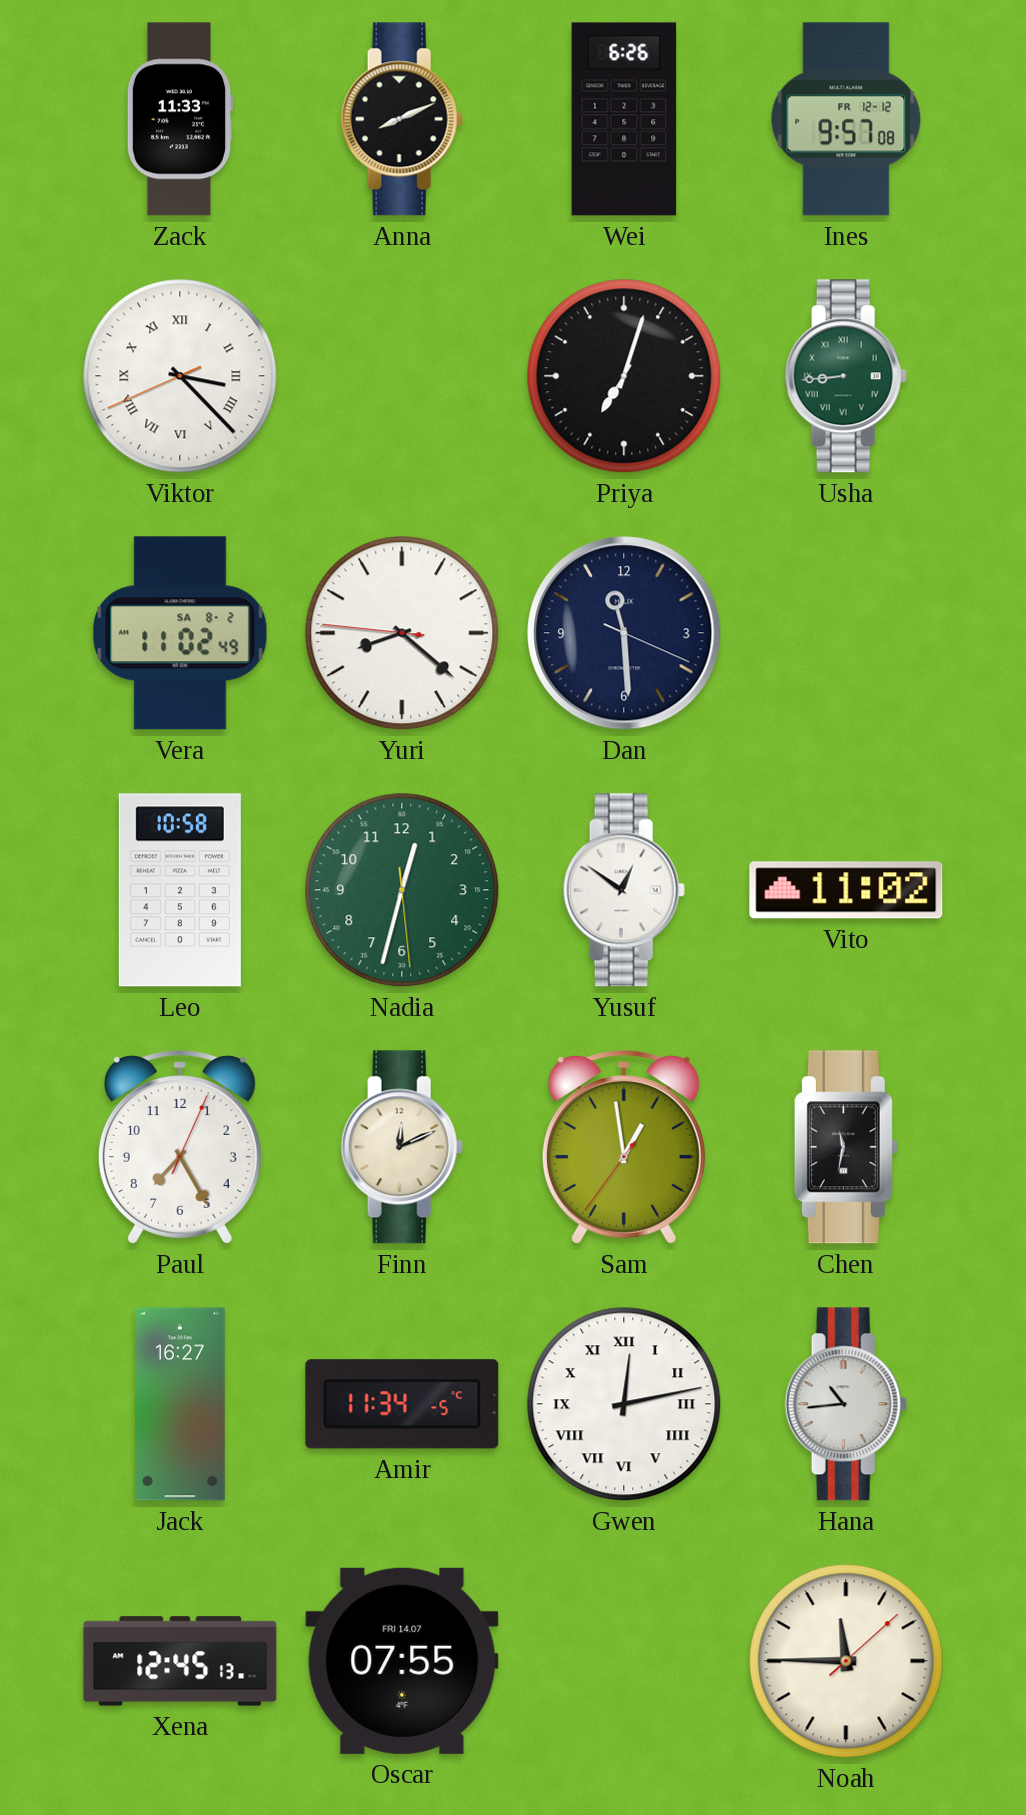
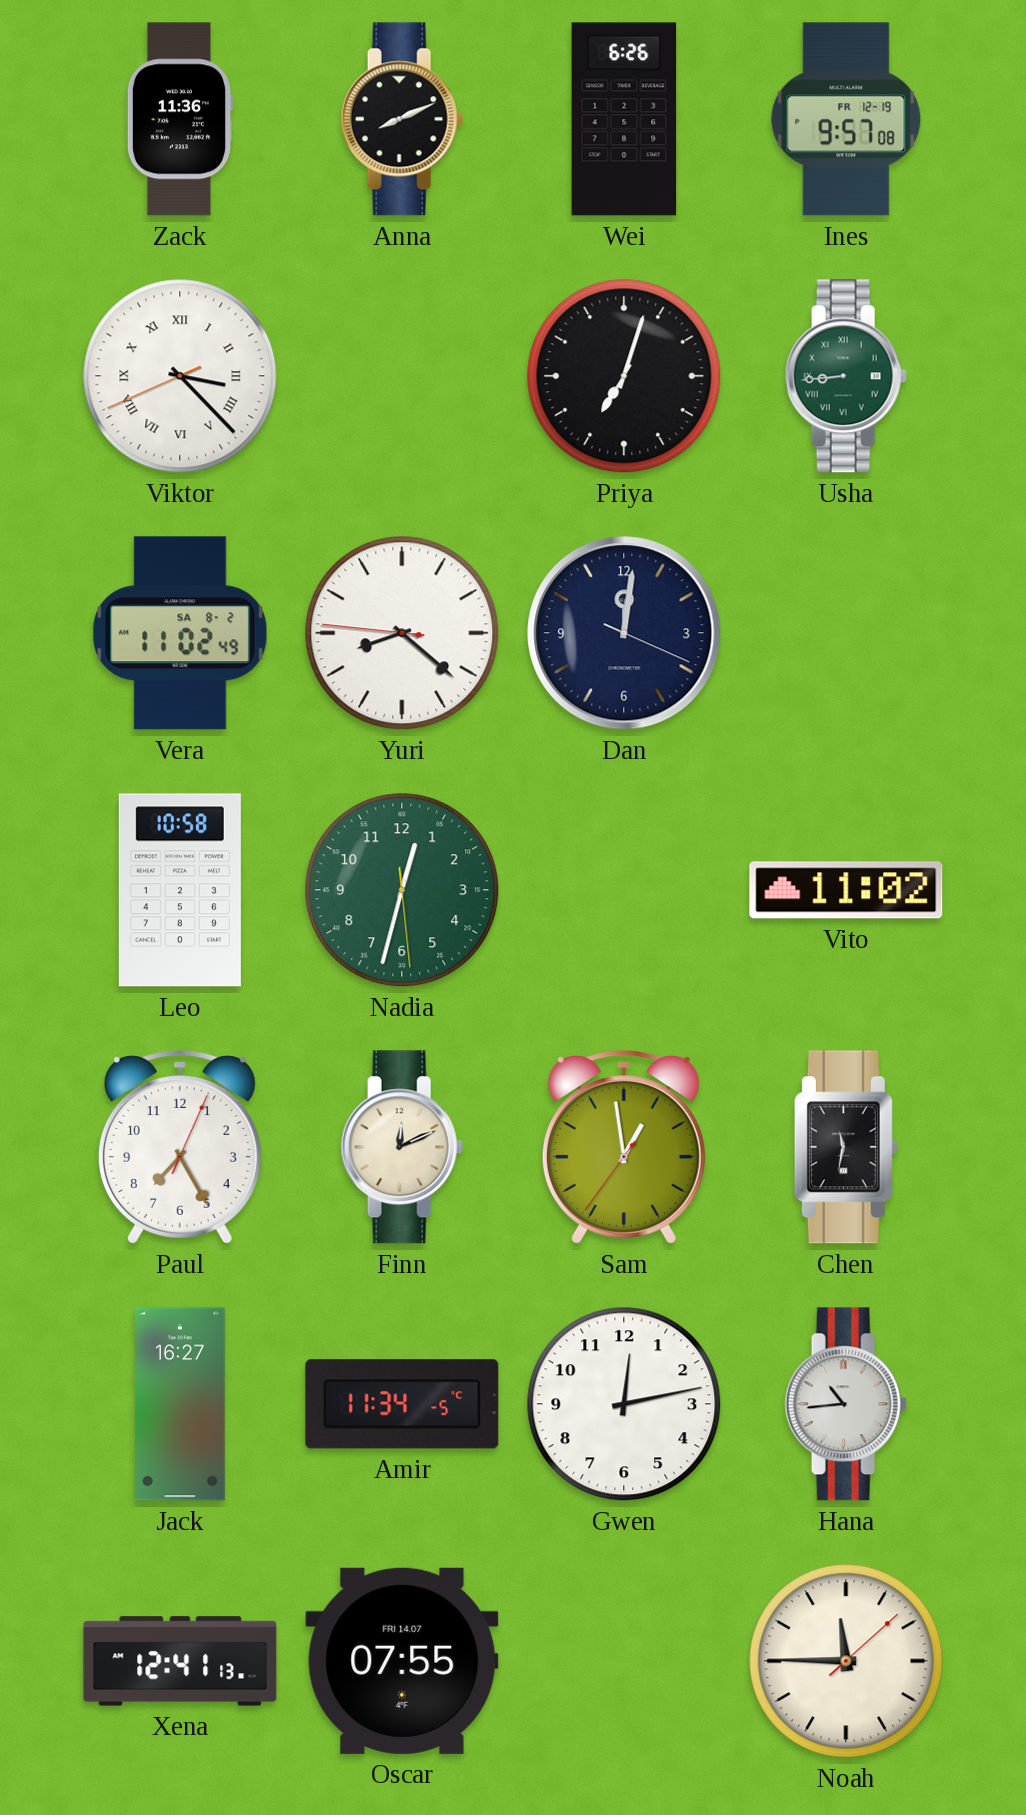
Zack: 11:33 -> 11:36
Ines date: FR 12-12 -> FR 12-19
Dan: 11:29 -> 12:01
Yusuf: 12:51 -> none
Gwen numerals: Roman -> Arabic
Xena: 12:45 -> 12:41
